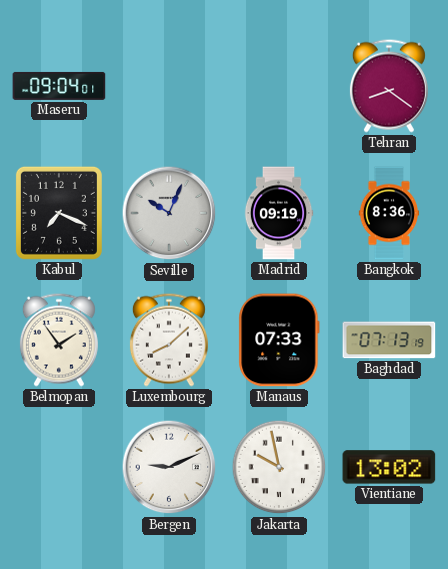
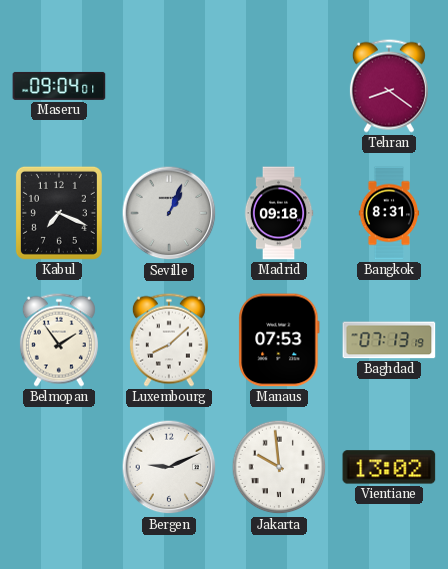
Seville: 10:04 -> 1:04
Madrid: 09:19 -> 09:18
Bangkok: 8:36 -> 8:31
Manaus: 07:33 -> 07:53
Jakarta: 9:58 -> 9:59
